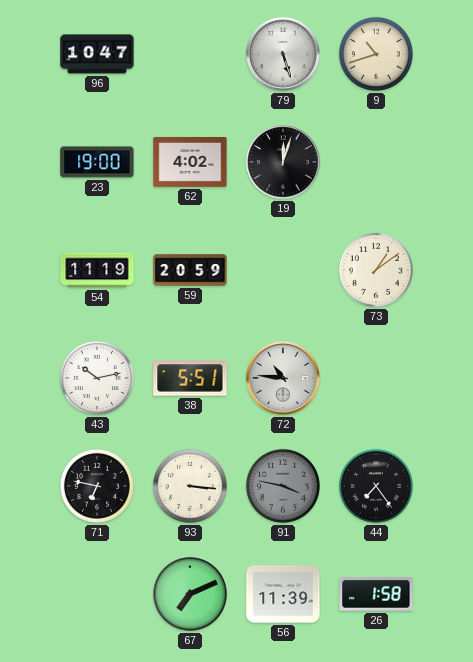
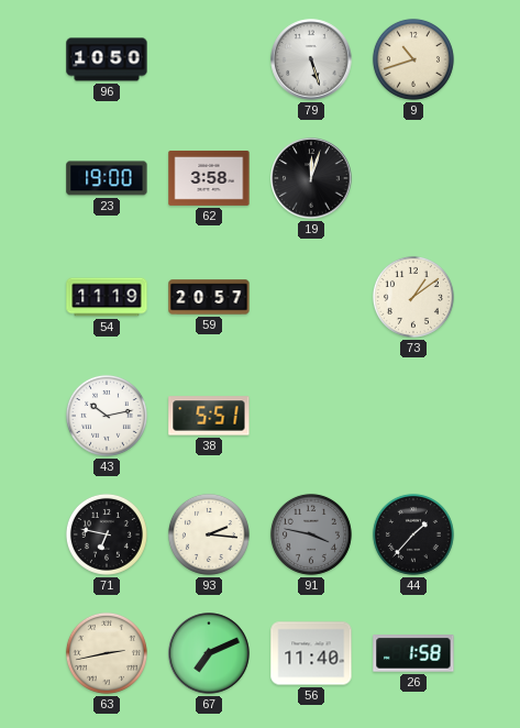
96: 10:47 -> 10:50
62: 4:02 -> 3:58
59: 20:59 -> 20:57
72: 10:46 -> none
93: 3:16 -> 2:16
44: 7:24 -> 1:37
63: none -> 2:43
56: 11:39 -> 11:40
